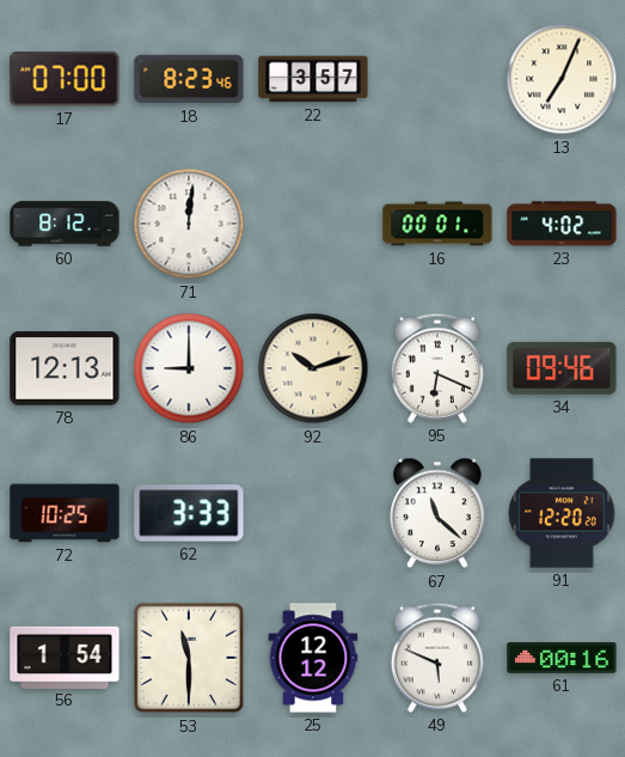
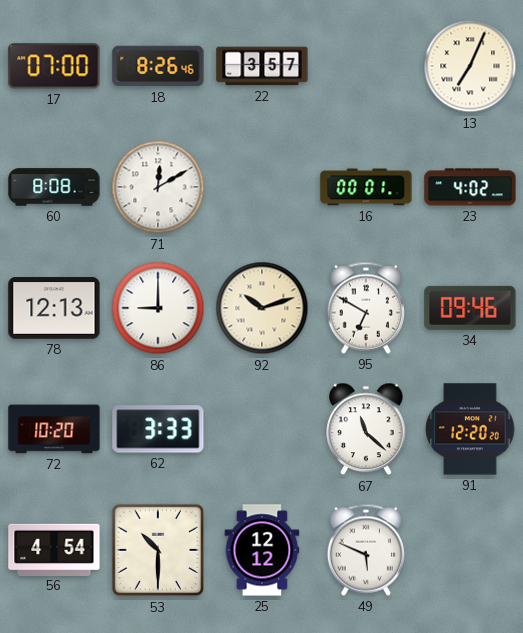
18: 8:23 -> 8:26
60: 8:12 -> 8:08
71: 12:01 -> 12:10
95: 6:19 -> 6:50
72: 10:25 -> 10:20
56: 1:54 -> 4:54
53: 11:30 -> 10:30
61: 00:16 -> none
